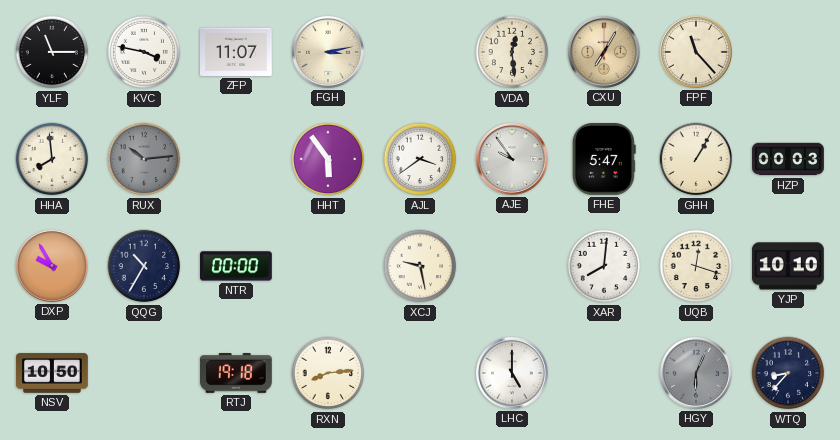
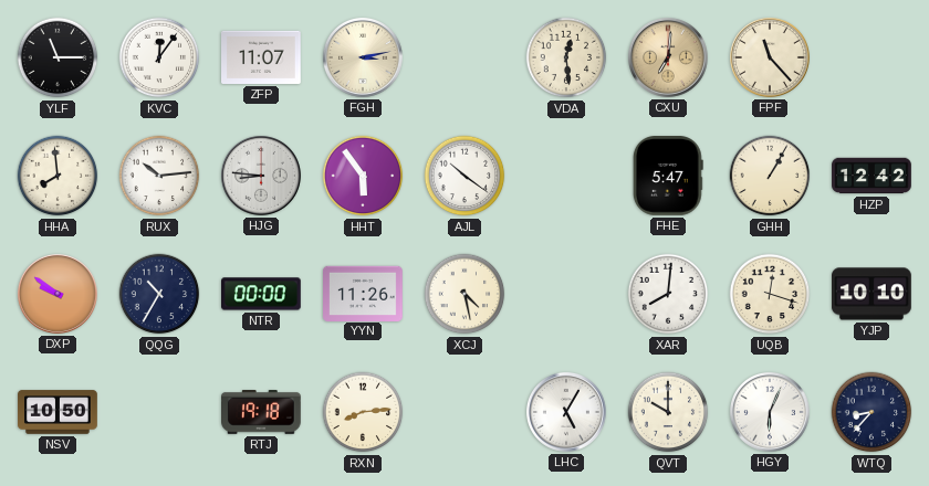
KVC: 3:47 -> 12:06
CXU: 7:05 -> 7:01
RUX dial: grey -> white
HJG: none -> 8:46
AJL: 3:39 -> 10:21
AJE: 9:54 -> none
HZP: 00:03 -> 12:42
DXP: 9:55 -> 9:51
YYN: none -> 11:26
XCJ: 9:28 -> 4:28
LHC: 5:00 -> 5:05
QVT: none -> 10:00
HGY dial: grey -> white
